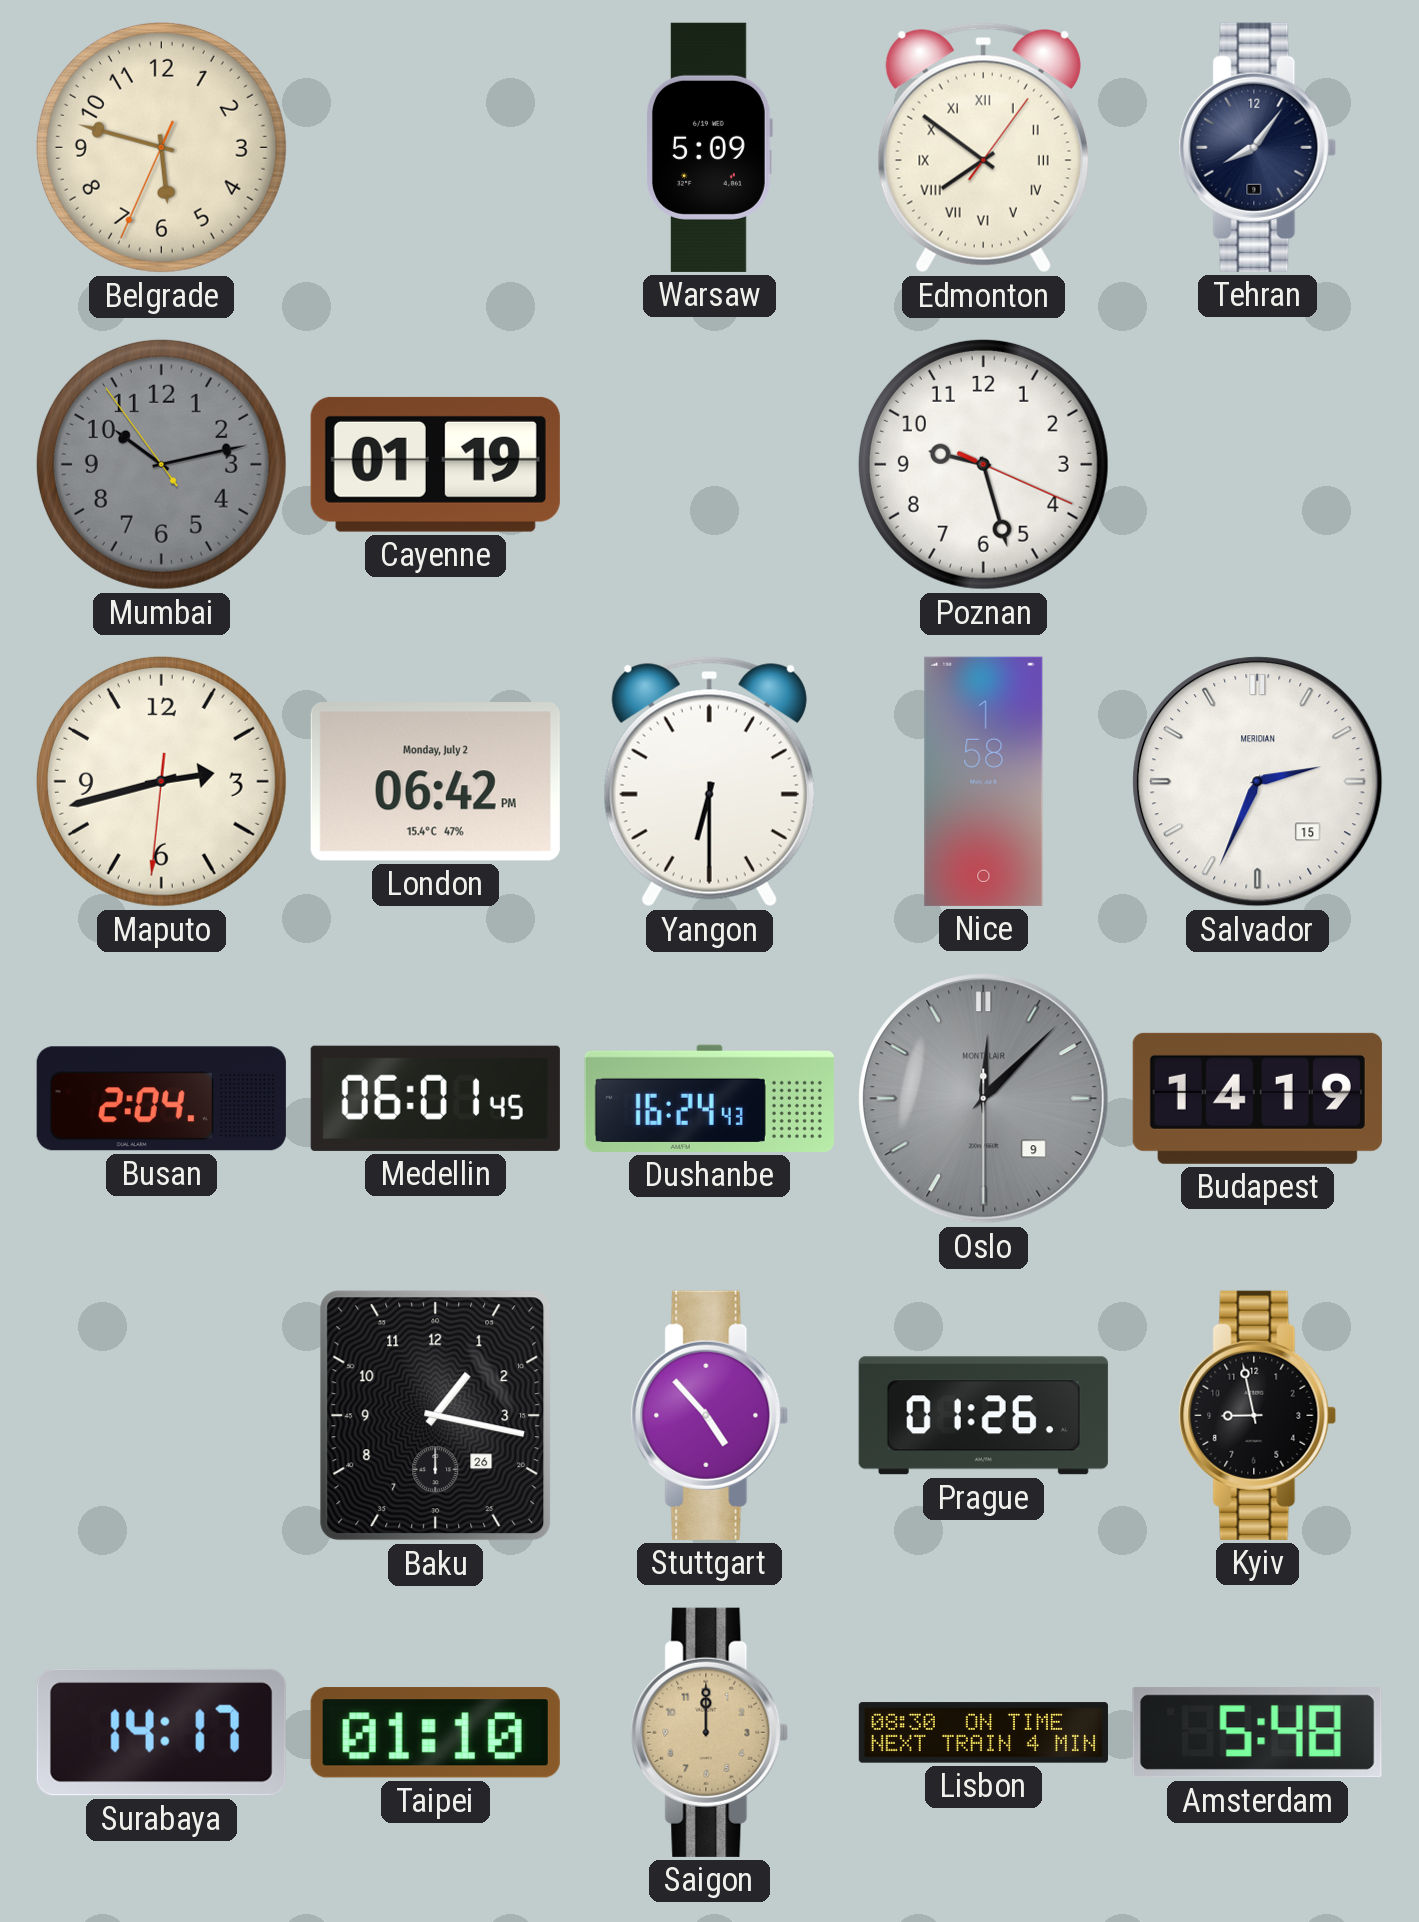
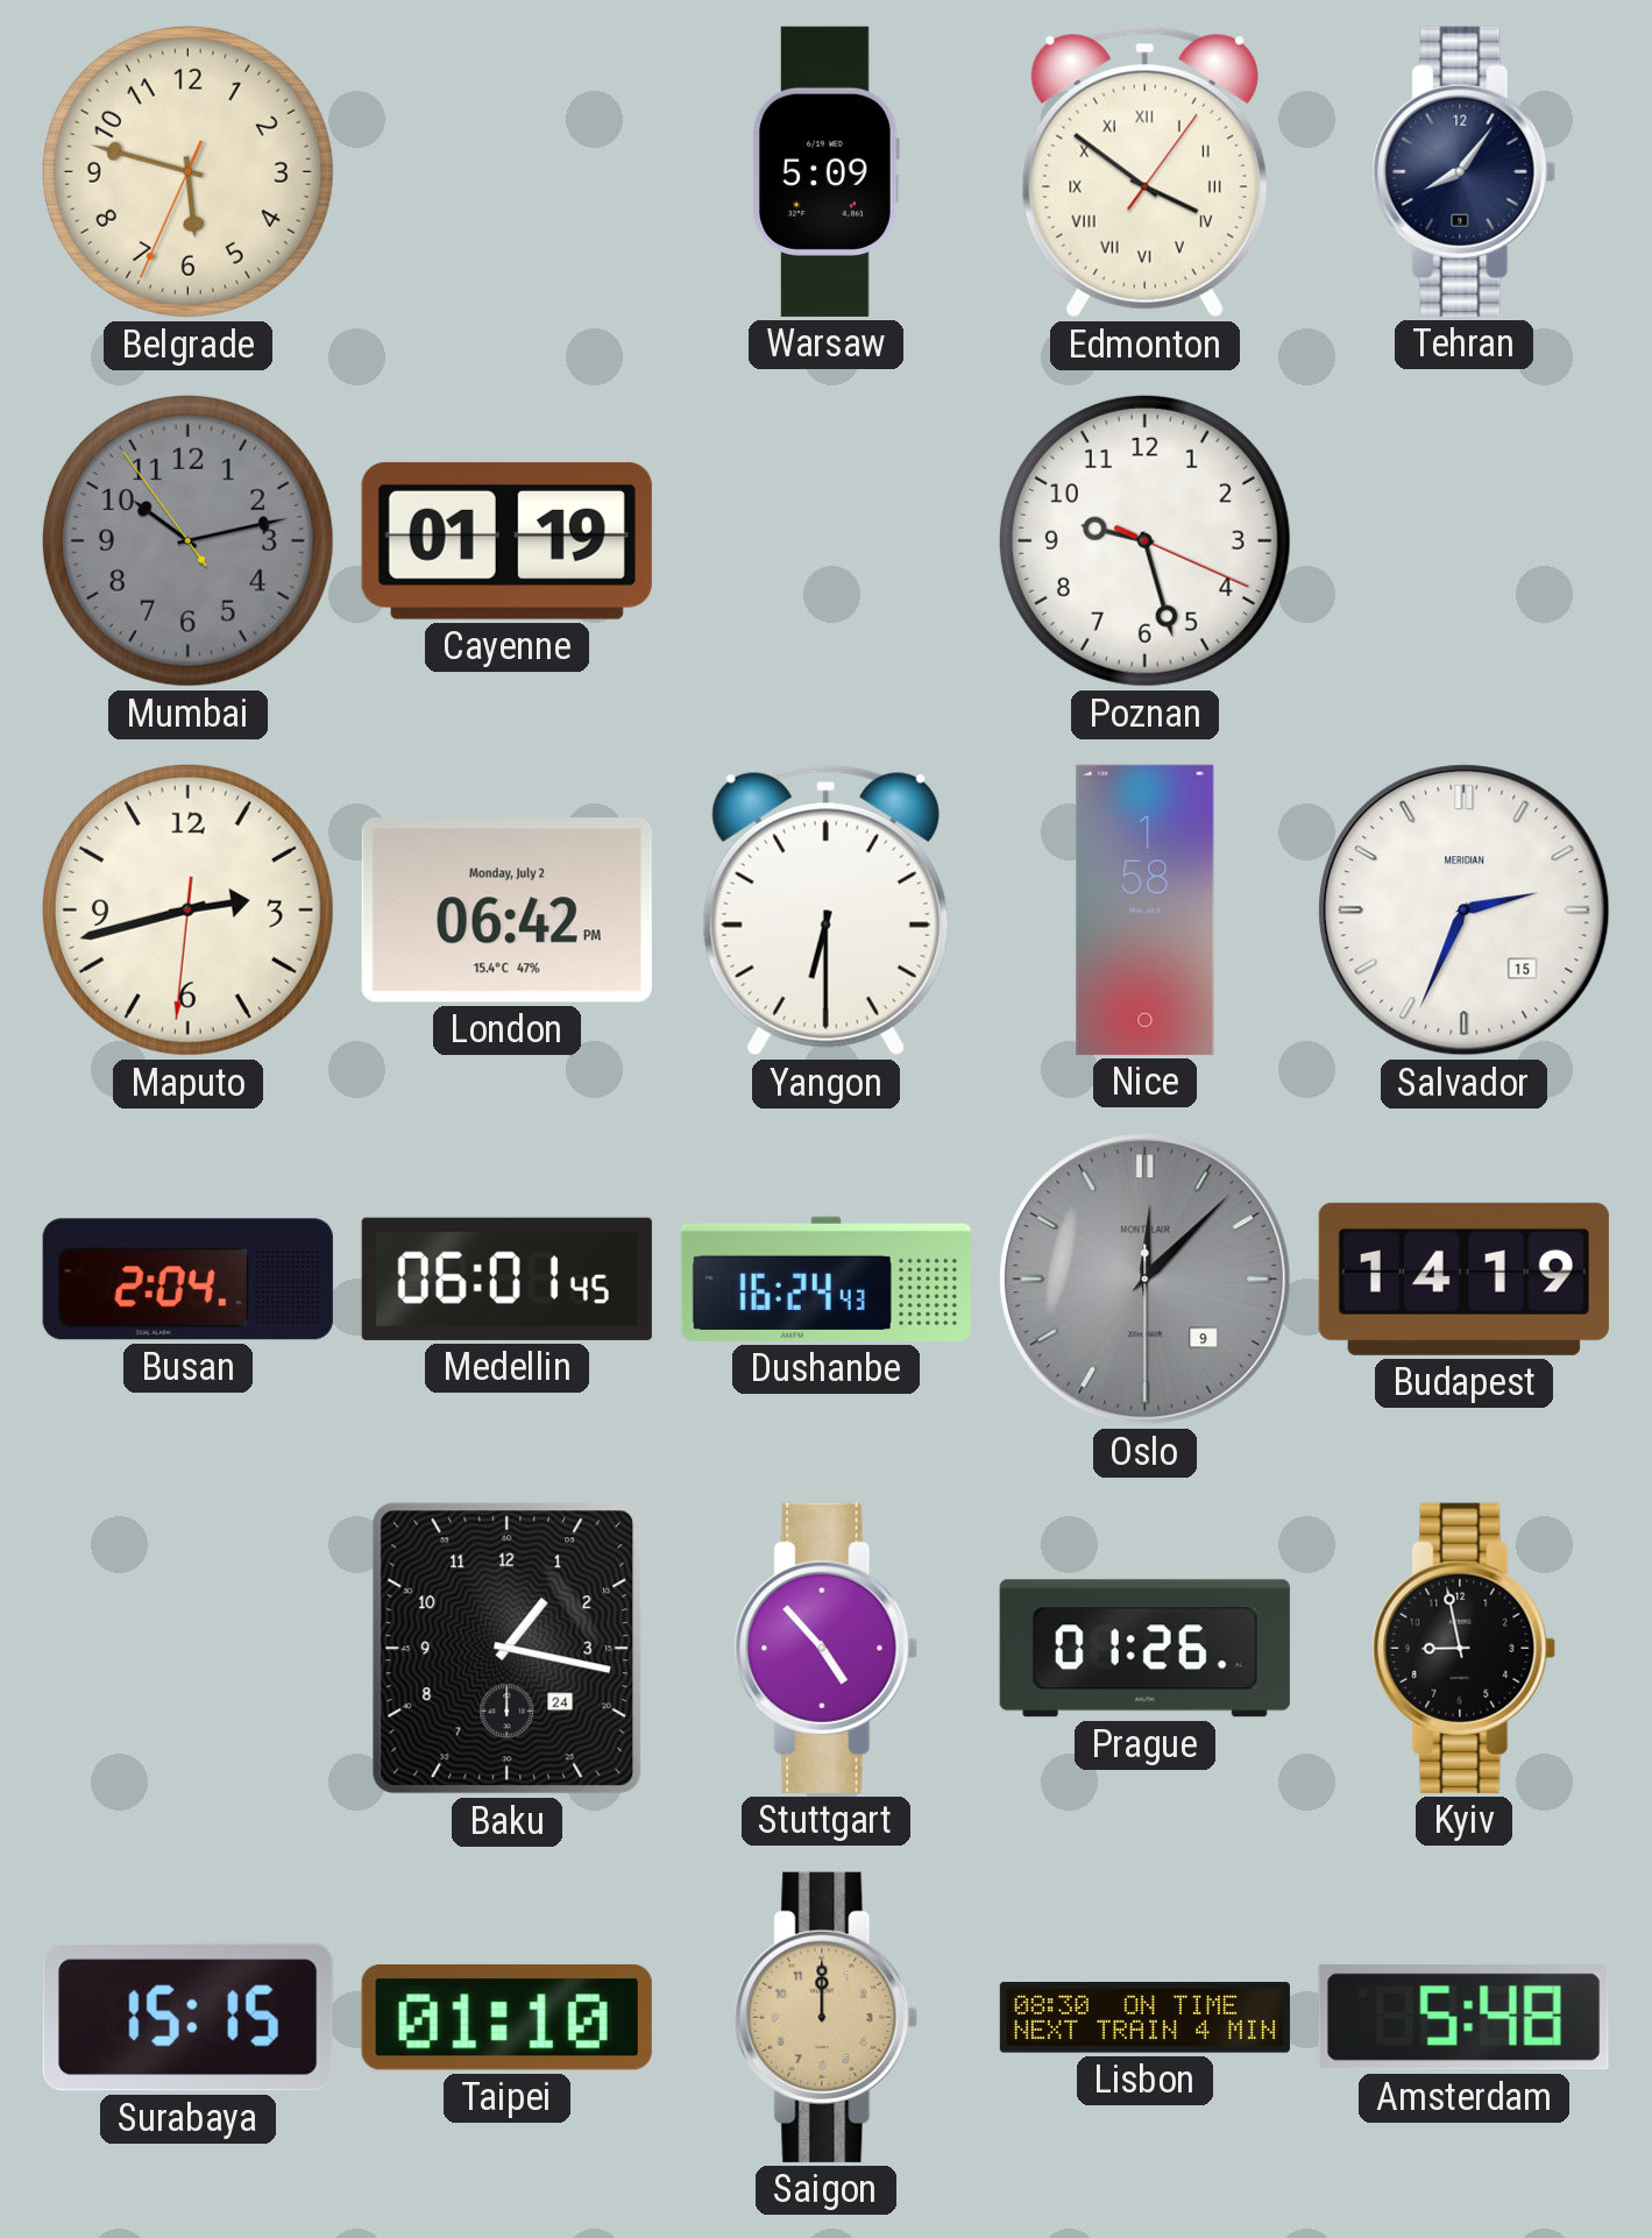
Edmonton: 7:51 -> 3:51
Baku date: 26 -> 24
Surabaya: 14:17 -> 15:15
